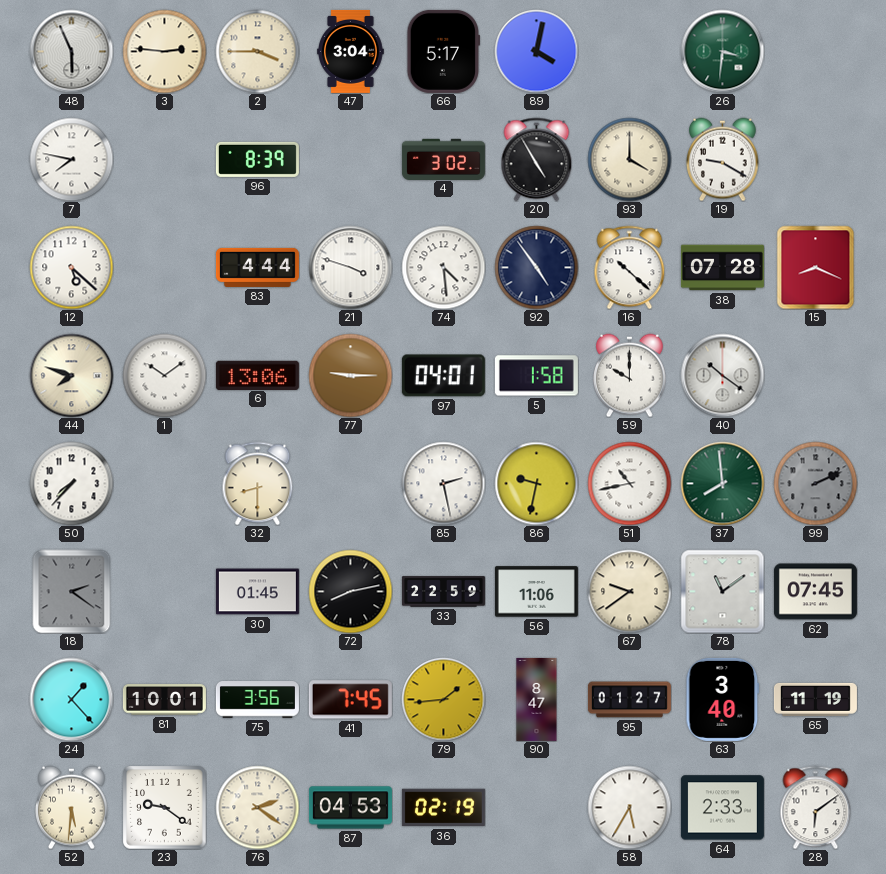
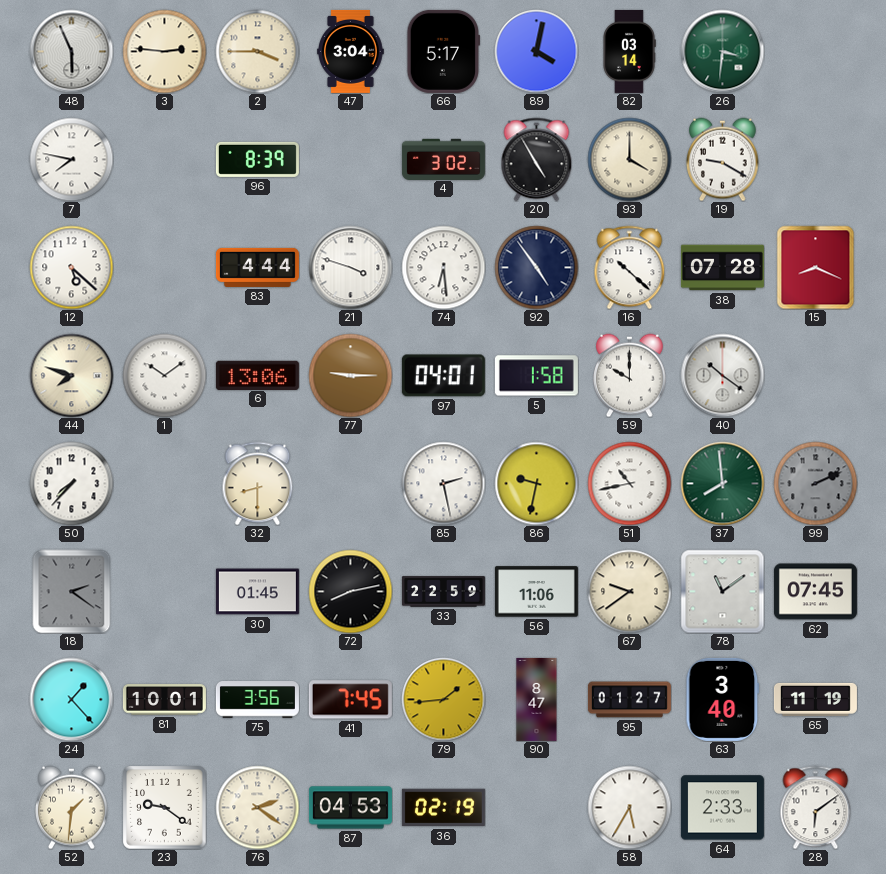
82: none -> 03:14
74: 4:29 -> 6:29
52: 5:31 -> 1:31
